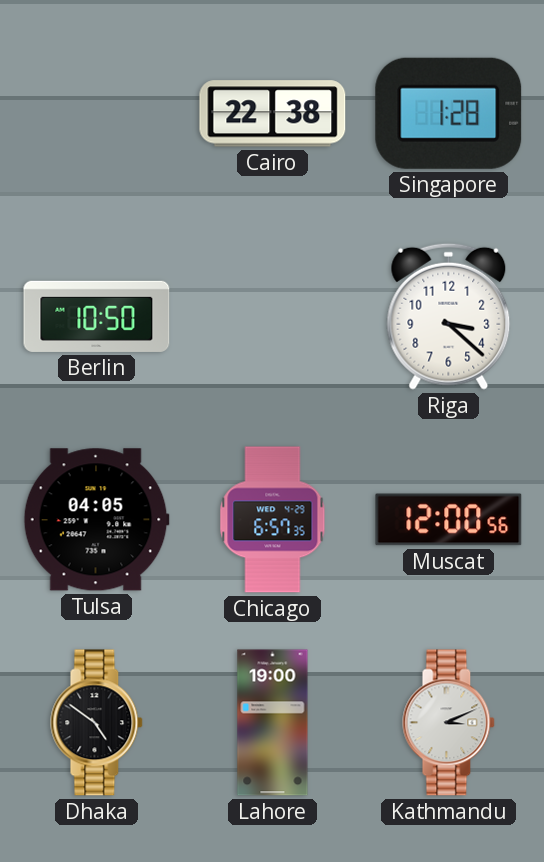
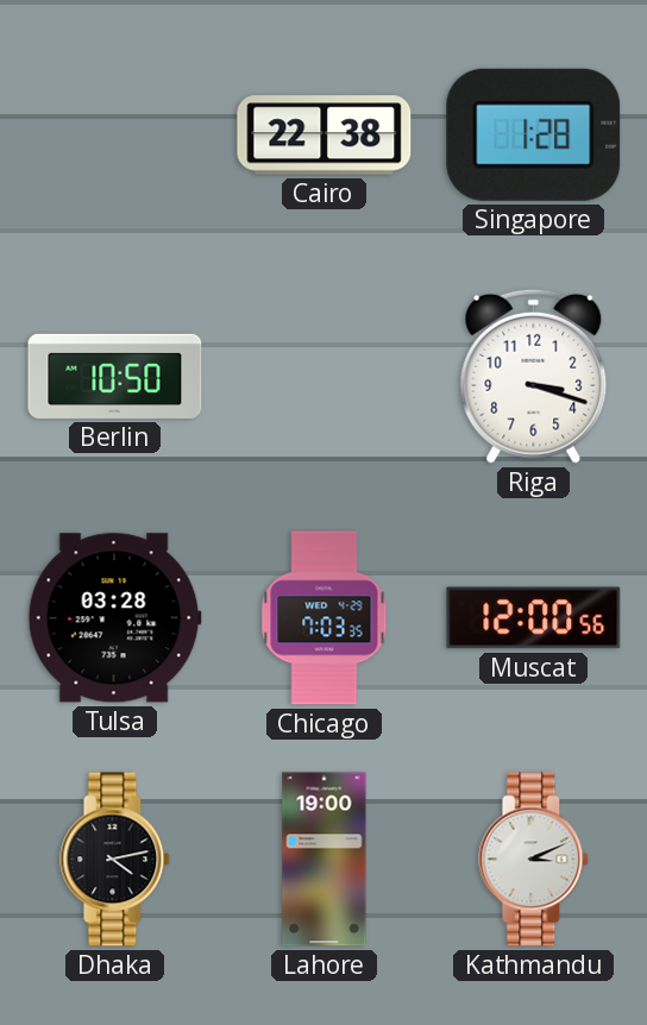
Riga: 3:22 -> 3:18
Tulsa: 04:05 -> 03:28
Chicago: 6:57 -> 7:03
Dhaka: 4:51 -> 4:13
